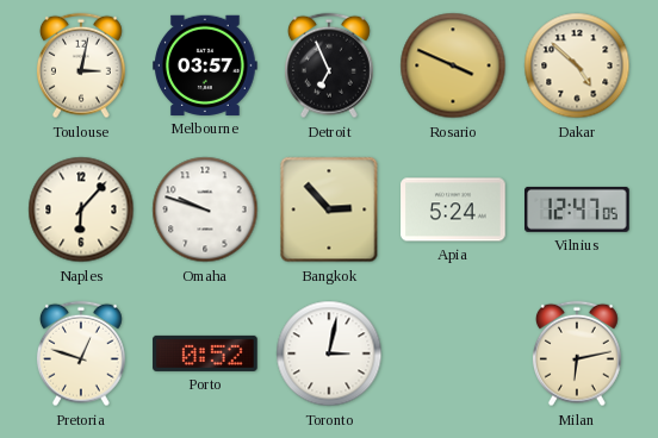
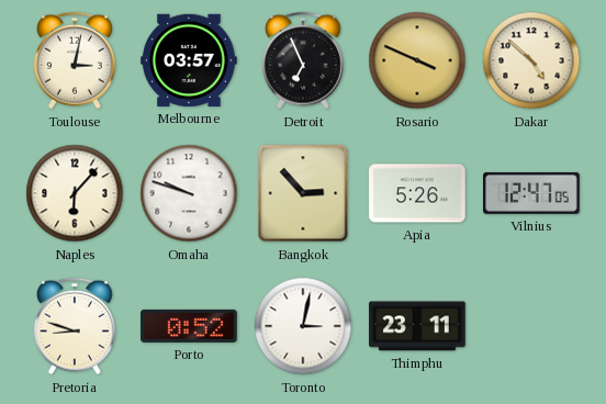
Apia: 5:24 -> 5:26
Pretoria: 12:48 -> 8:48
Thimphu: none -> 23:11
Milan: 6:13 -> none
